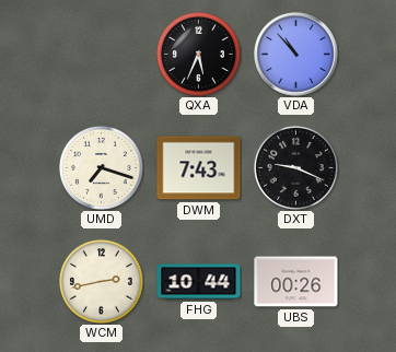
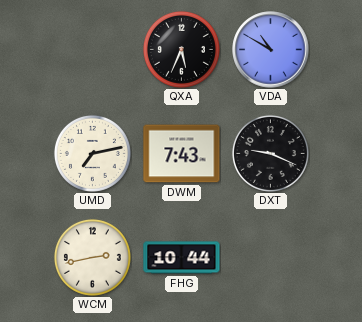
VDA: 10:53 -> 10:50
UMD: 7:18 -> 7:13
UBS: 00:26 -> none
